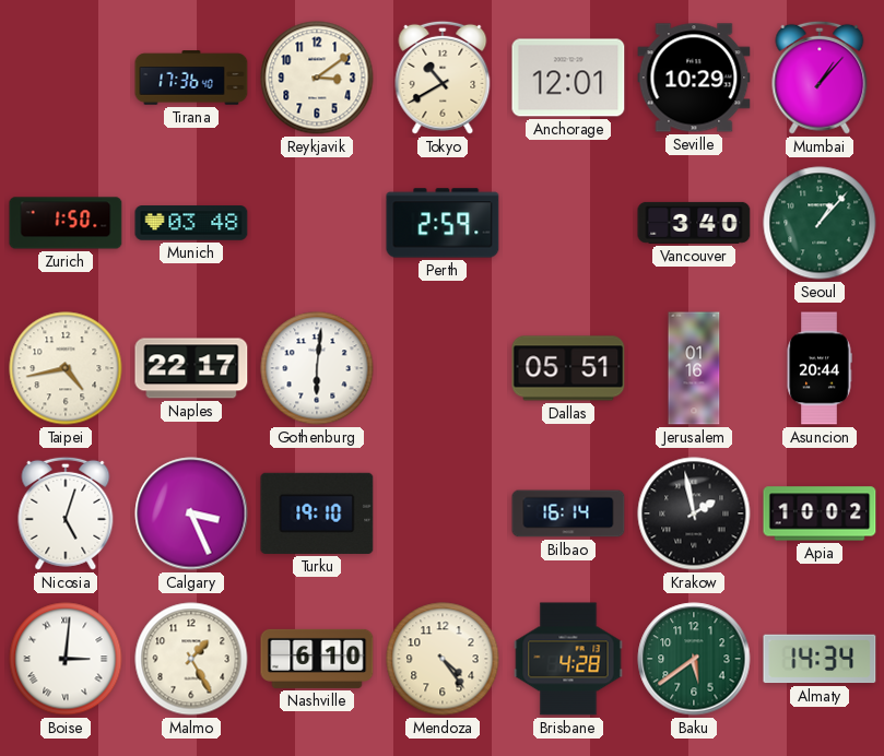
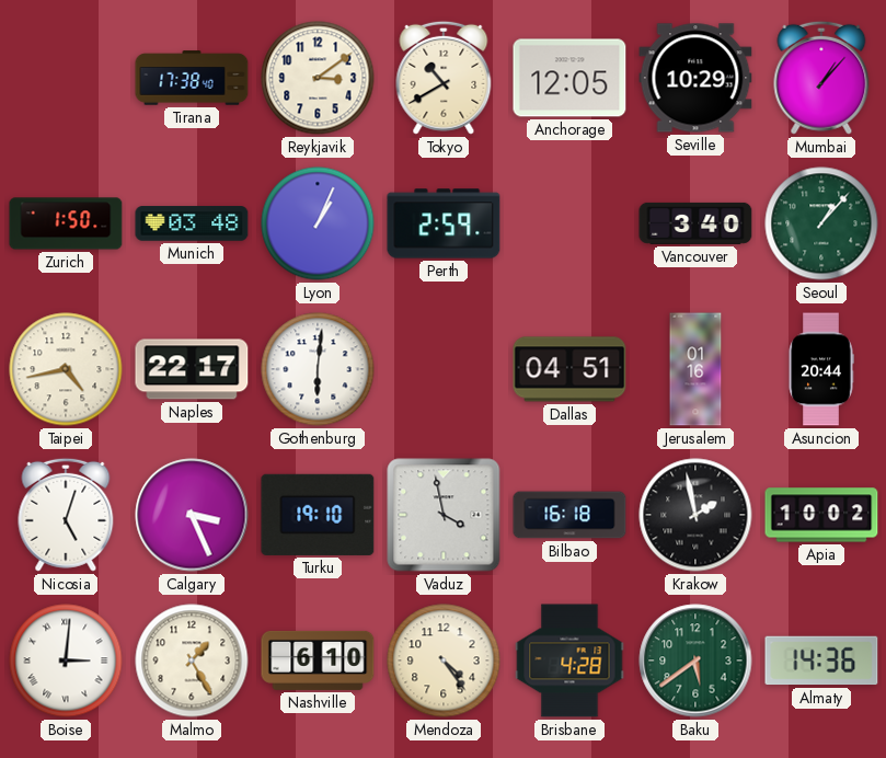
Tirana: 17:36 -> 17:38
Anchorage: 12:01 -> 12:05
Lyon: none -> 1:04
Dallas: 05:51 -> 04:51
Vaduz: none -> 3:58
Bilbao: 16:14 -> 16:18
Almaty: 14:34 -> 14:36
